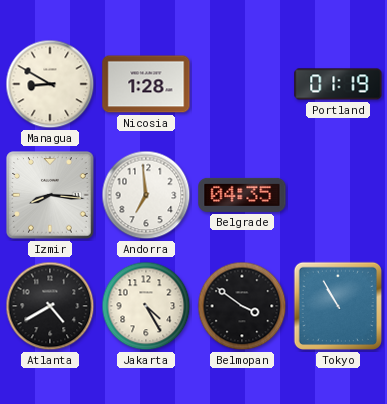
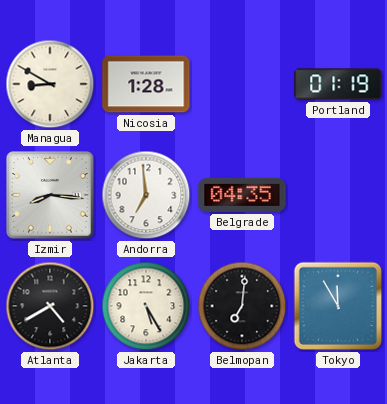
Jakarta: 4:25 -> 5:25
Belmopan: 3:51 -> 7:01
Tokyo: 10:55 -> 11:55
